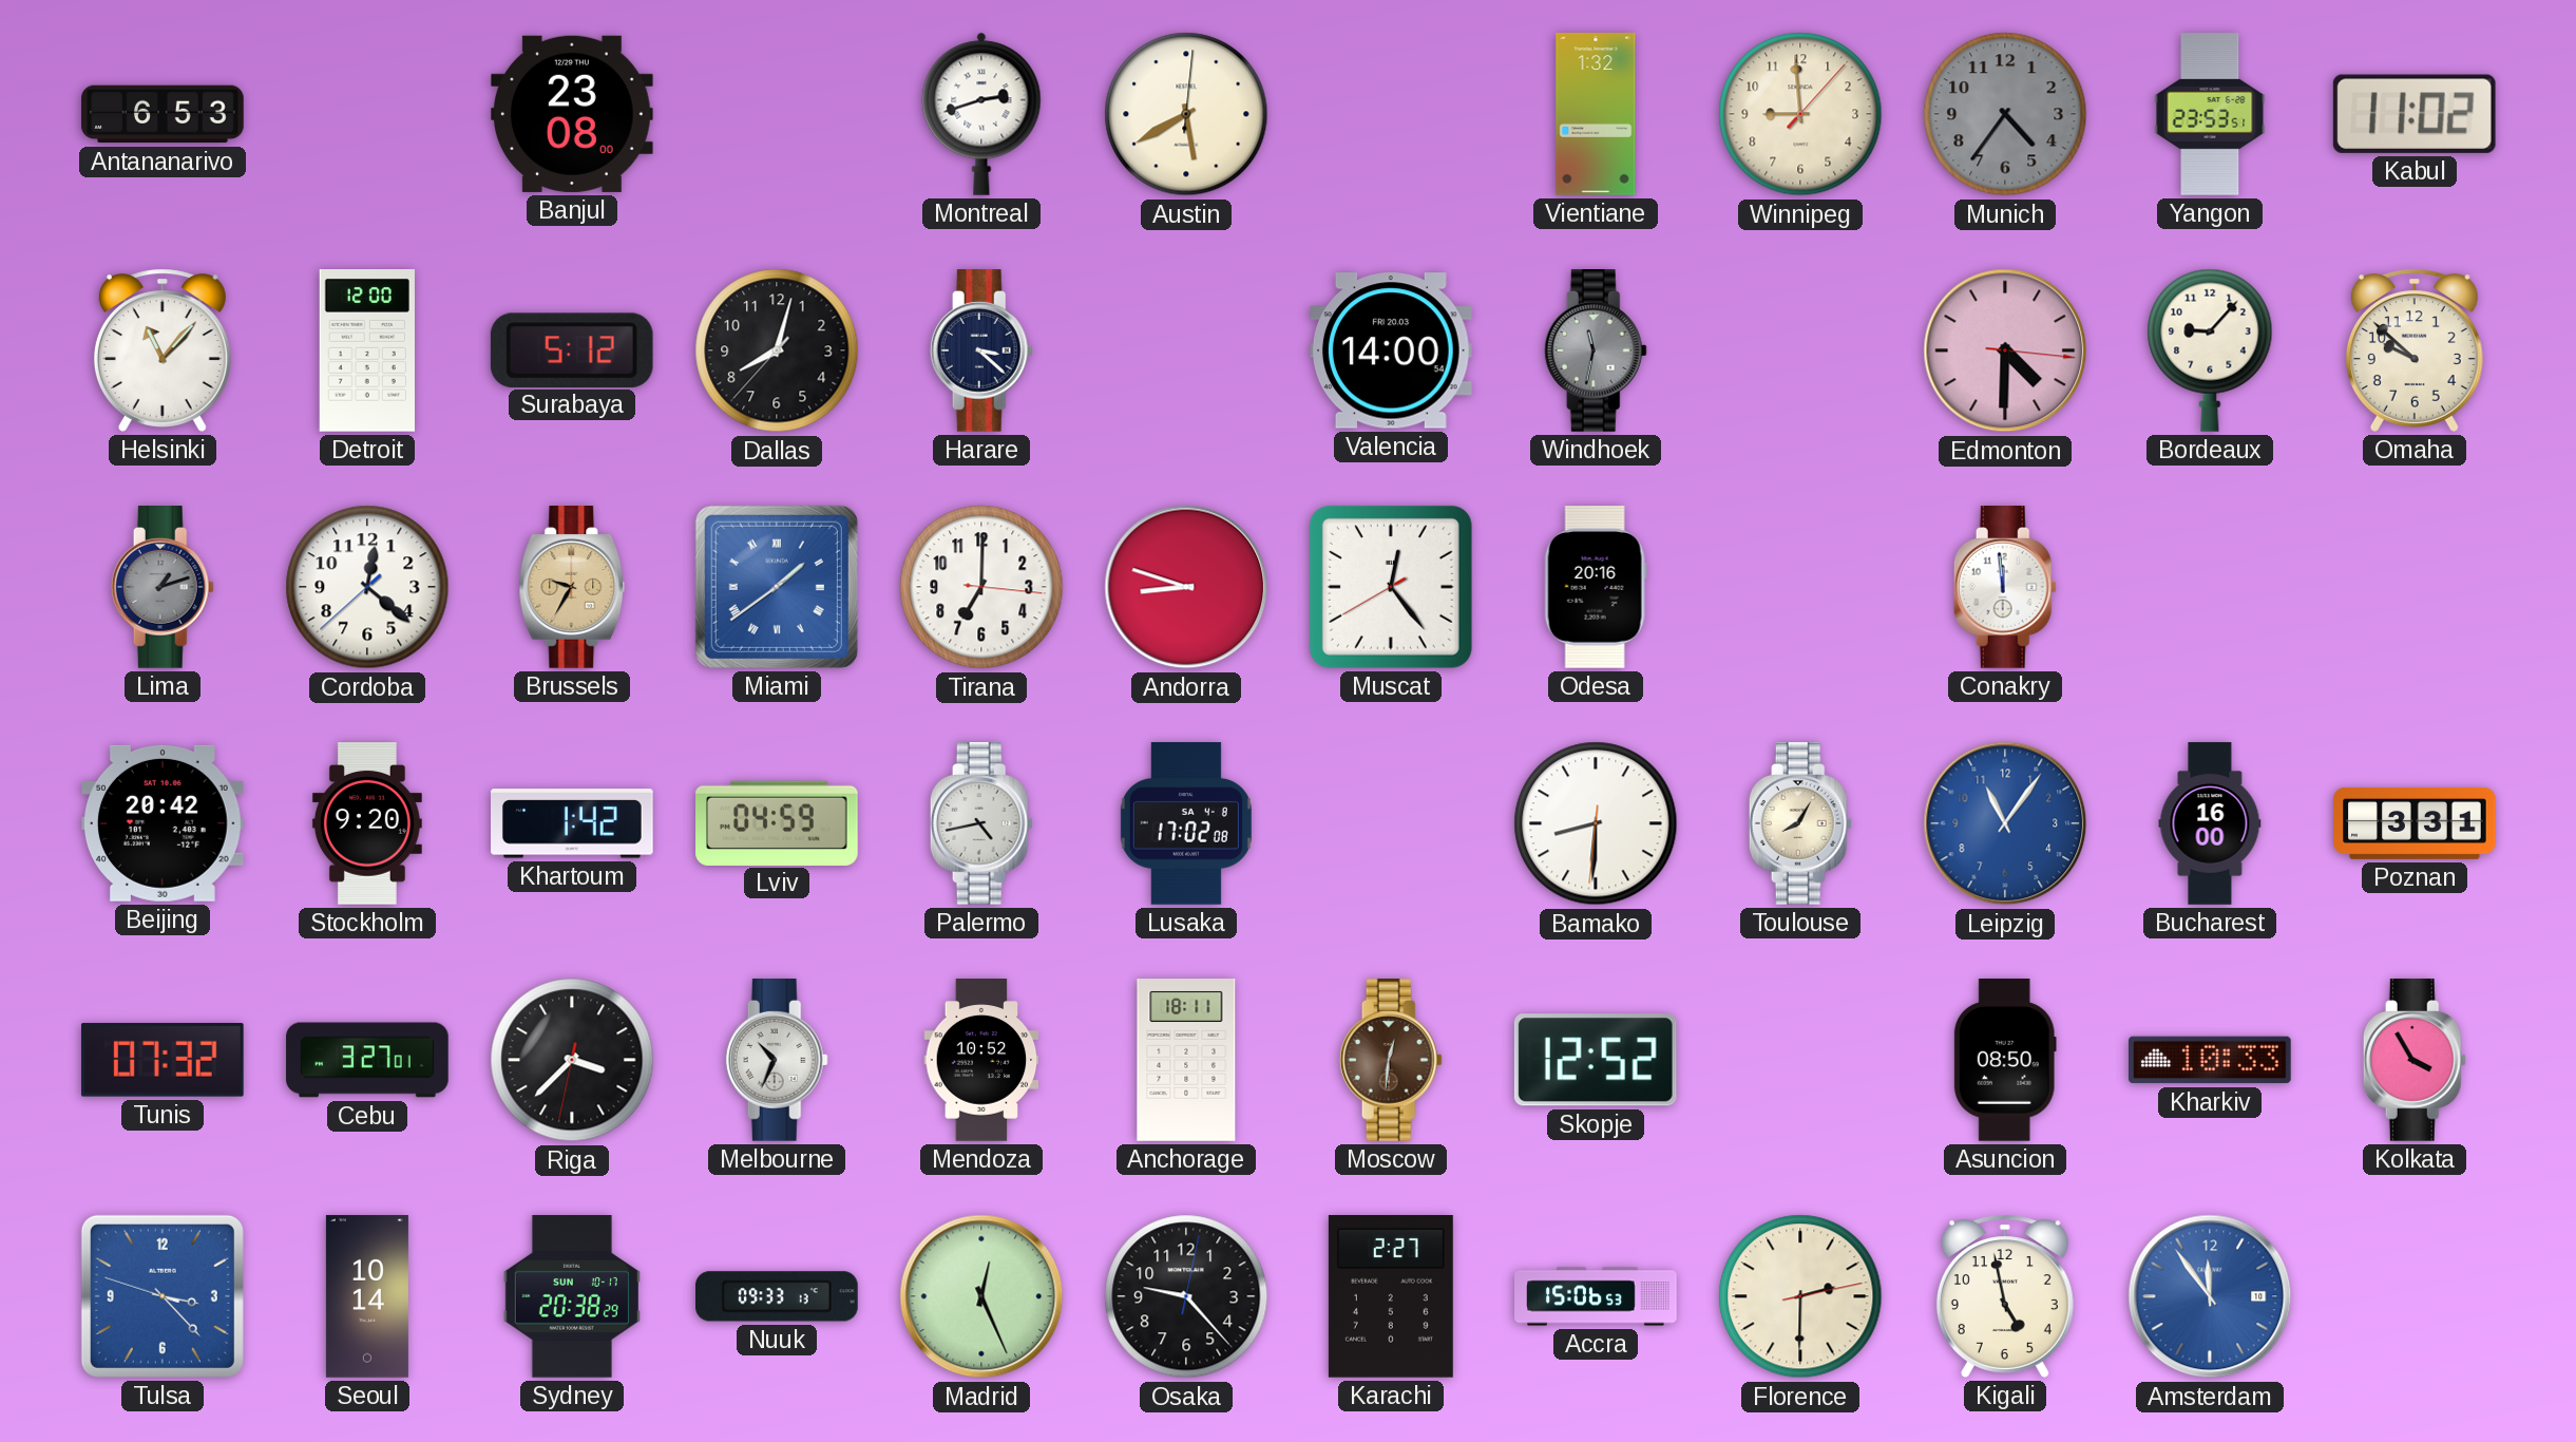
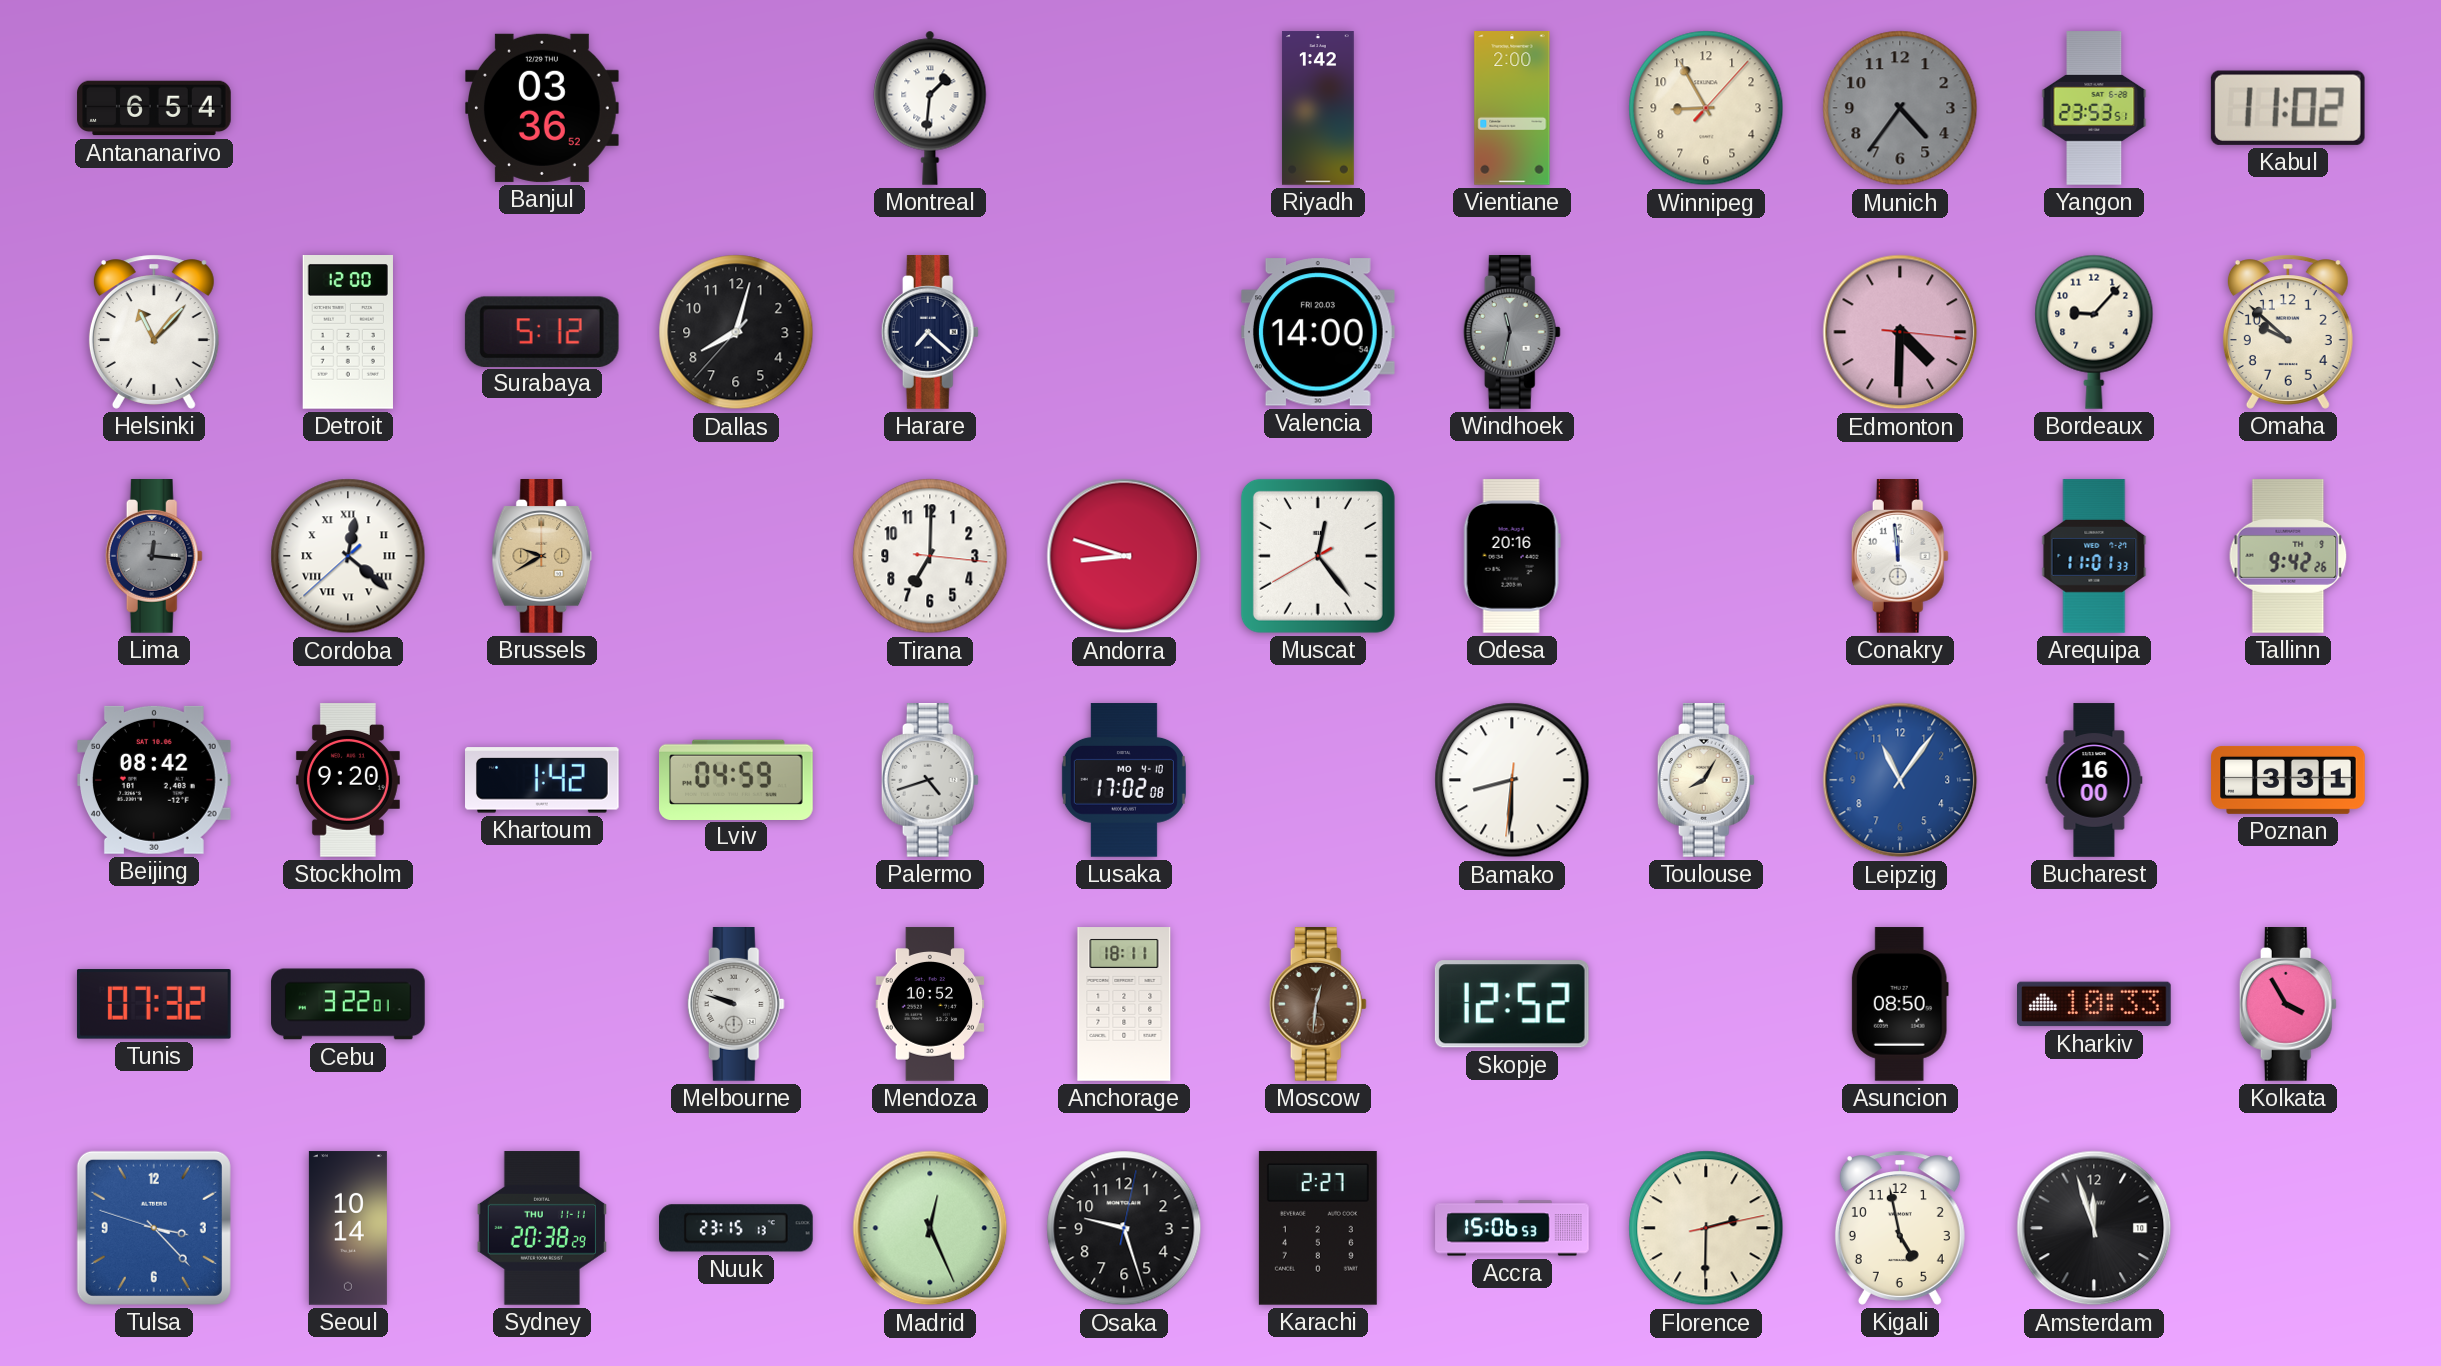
Antananarivo: 6:53 -> 6:54
Banjul: 23:08 -> 03:36
Montreal: 2:42 -> 1:31
Austin: 5:40 -> none
Riyadh: none -> 1:42
Vientiane: 1:32 -> 2:00
Winnipeg: 8:59 -> 8:55
Harare: 3:22 -> 7:22
Lima: 1:12 -> 12:16
Cordoba numerals: Arabic -> Roman
Brussels: 9:35 -> 9:40
Miami: 1:39 -> none
Arequipa: none -> 11:01
Tallinn: none -> 9:42
Beijing: 20:42 -> 08:42
Palermo: 4:43 -> 4:42
Lusaka date: SA 4-8 -> MO 4-10
Cebu: 3:27 -> 3:22
Riga: 3:37 -> none
Melbourne: 10:34 -> 9:48
Sydney date: SUN 10-17 -> THU 11-11
Nuuk: 09:33 -> 23:15
Osaka: 9:23 -> 9:27
Amsterdam: 11:54 -> 11:57
Amsterdam dial: blue -> black
